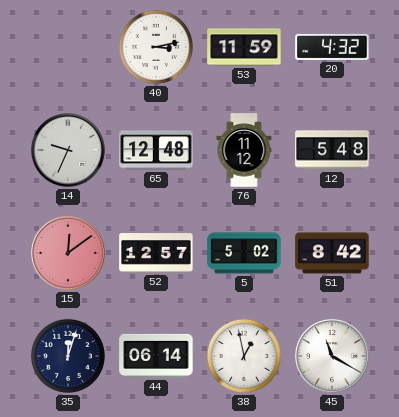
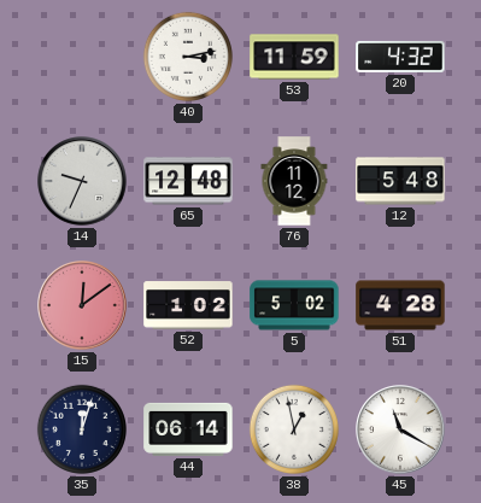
52: 12:57 -> 1:02
51: 8:42 -> 4:28
